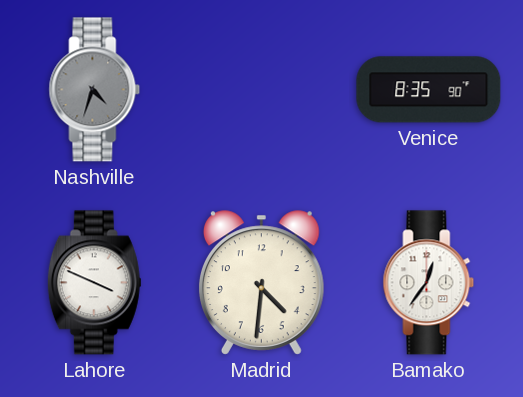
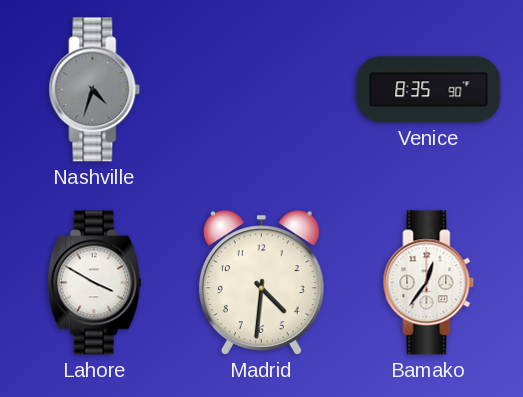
Lahore: 3:49 -> 3:50
